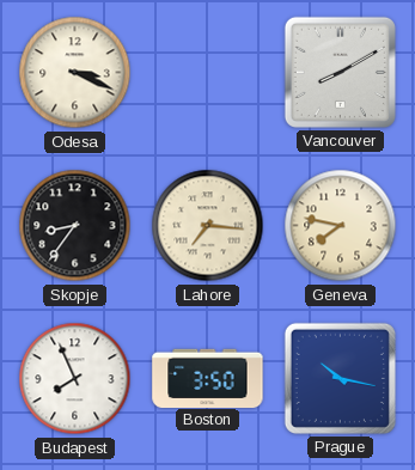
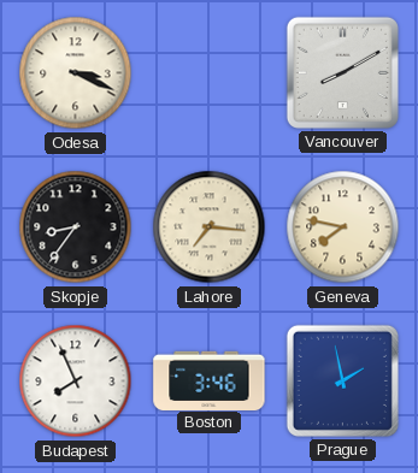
Boston: 3:50 -> 3:46
Prague: 10:17 -> 1:58
